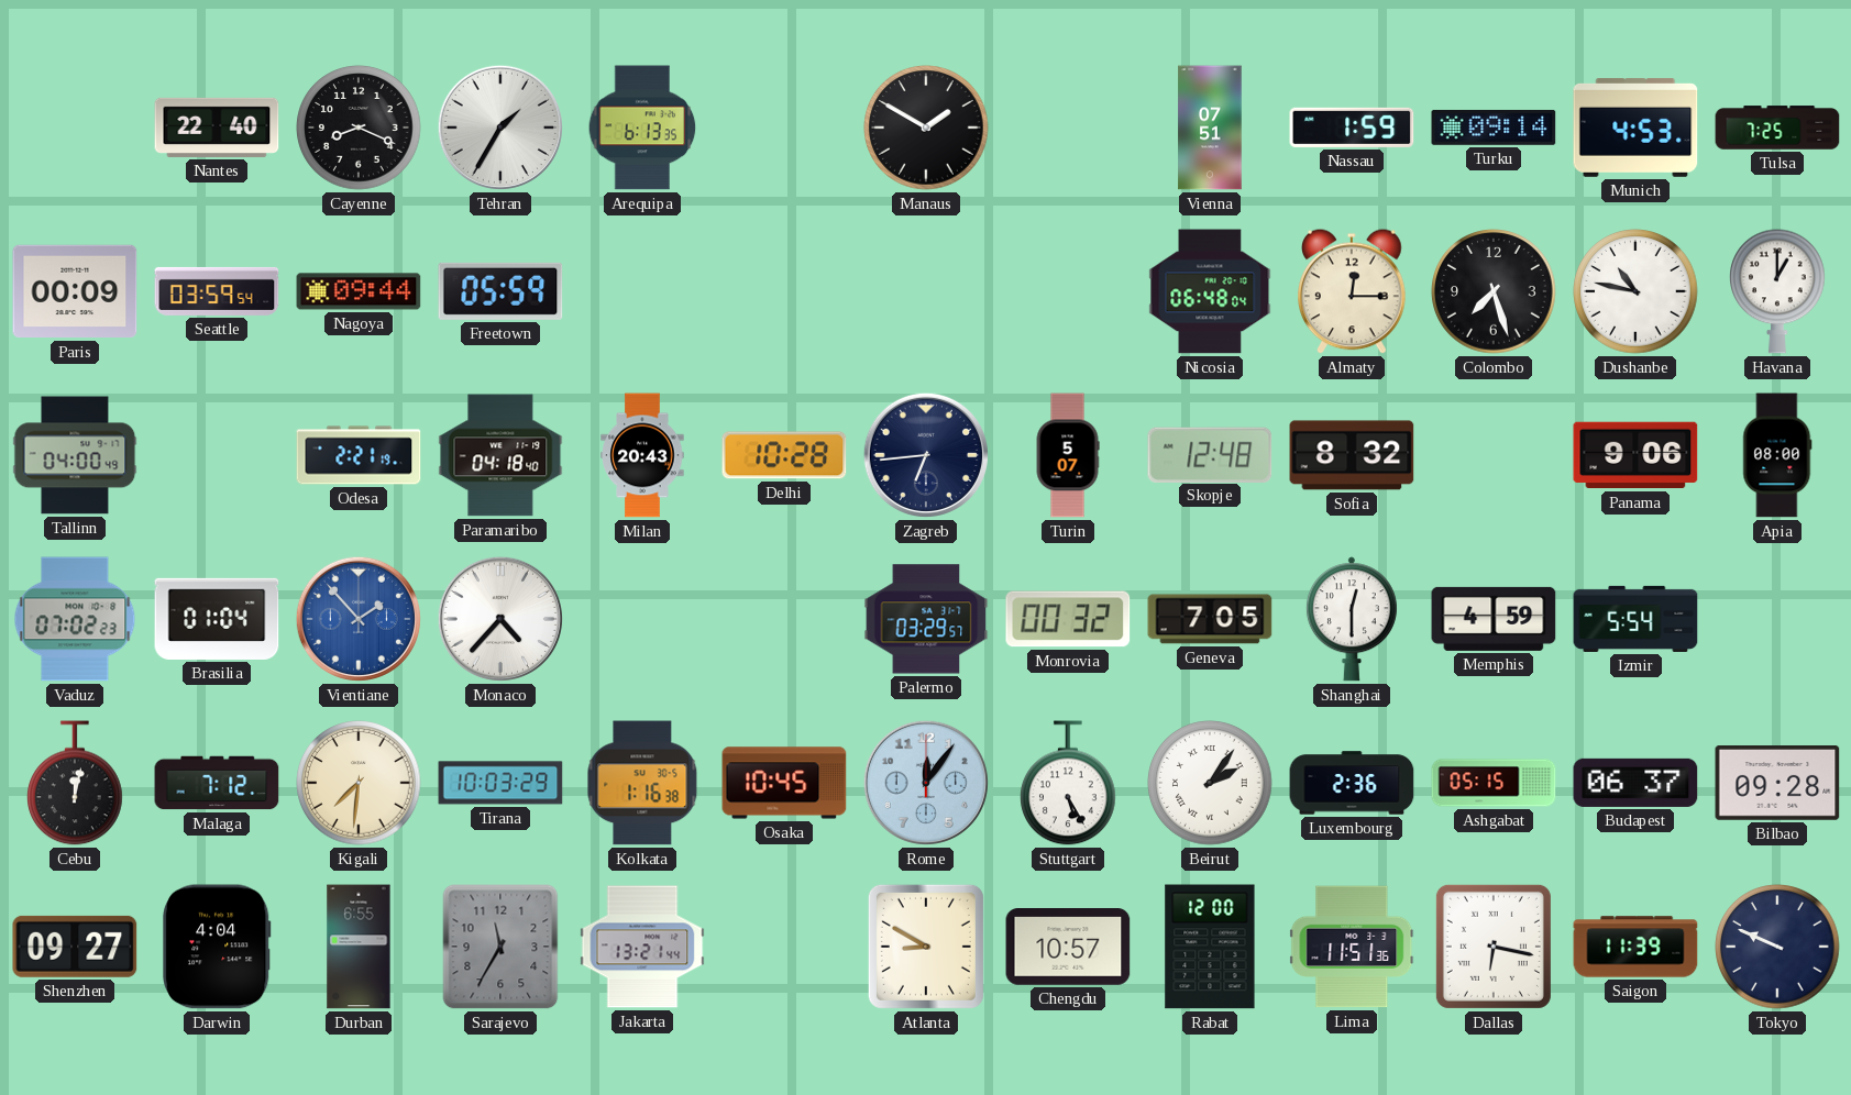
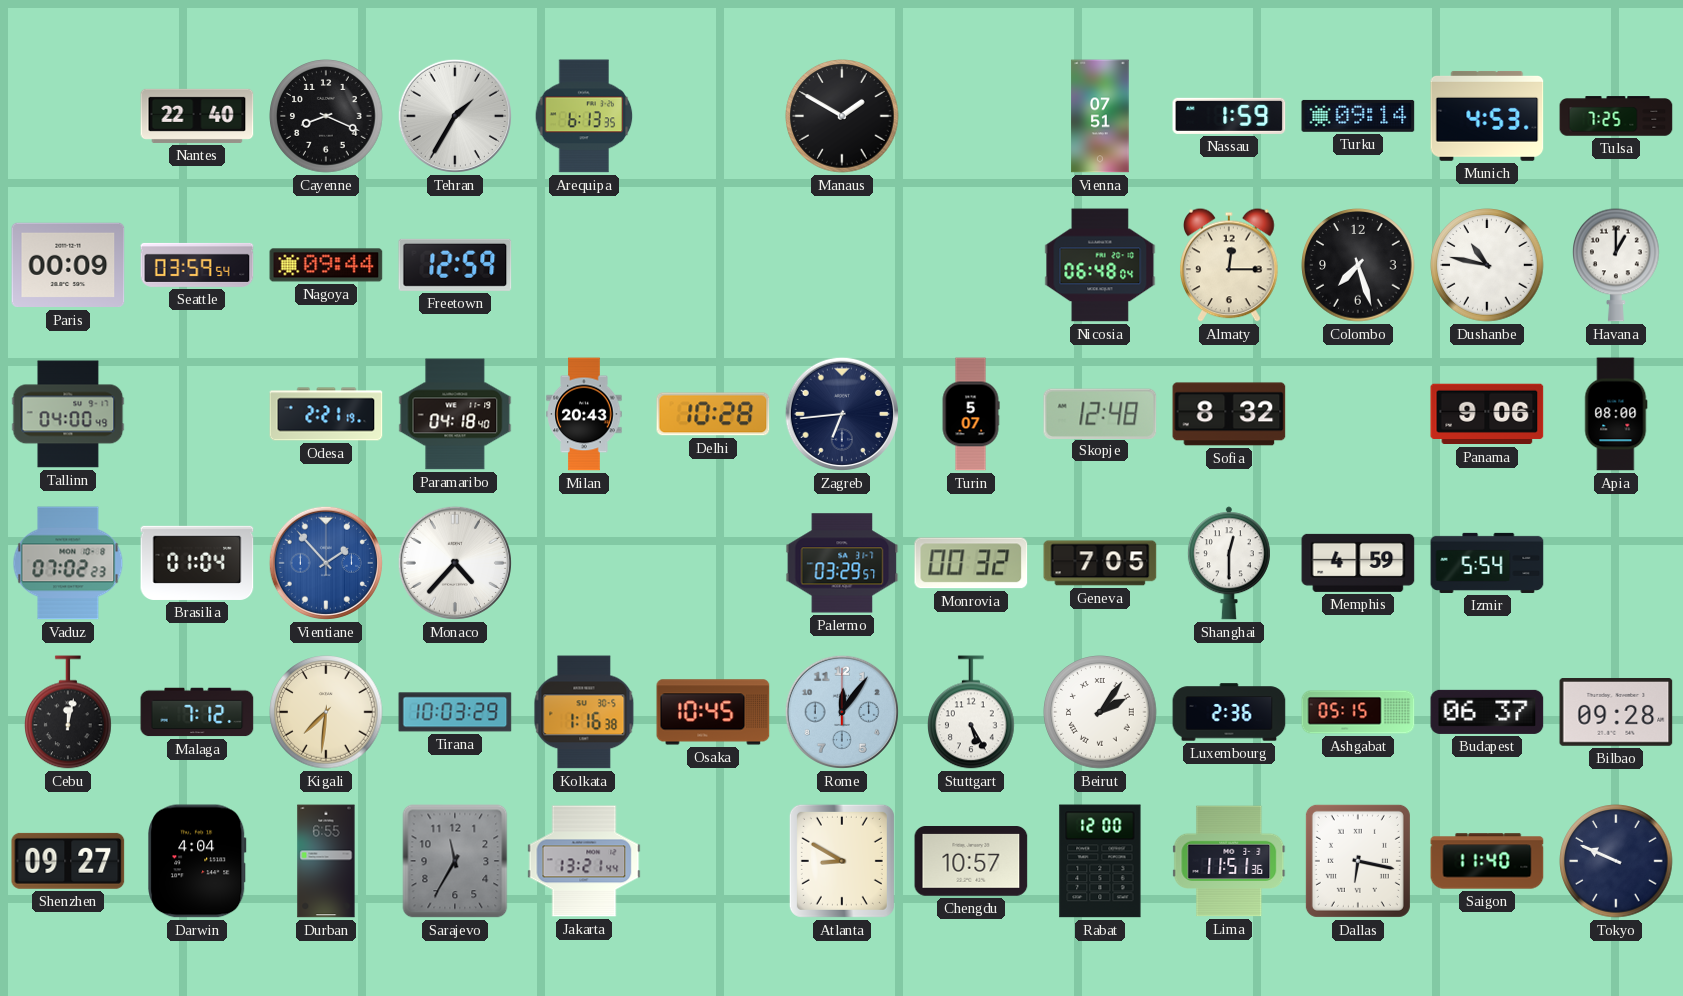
Freetown: 05:59 -> 12:59
Saigon: 11:39 -> 11:40
